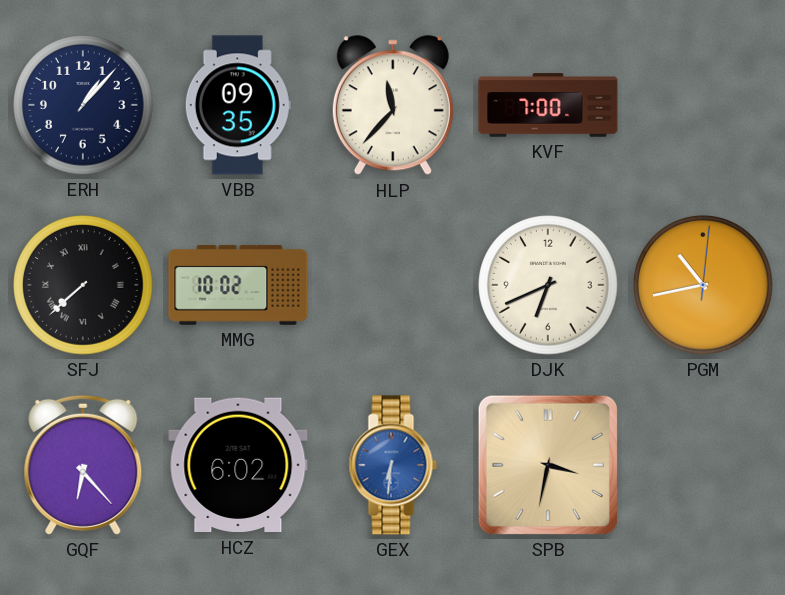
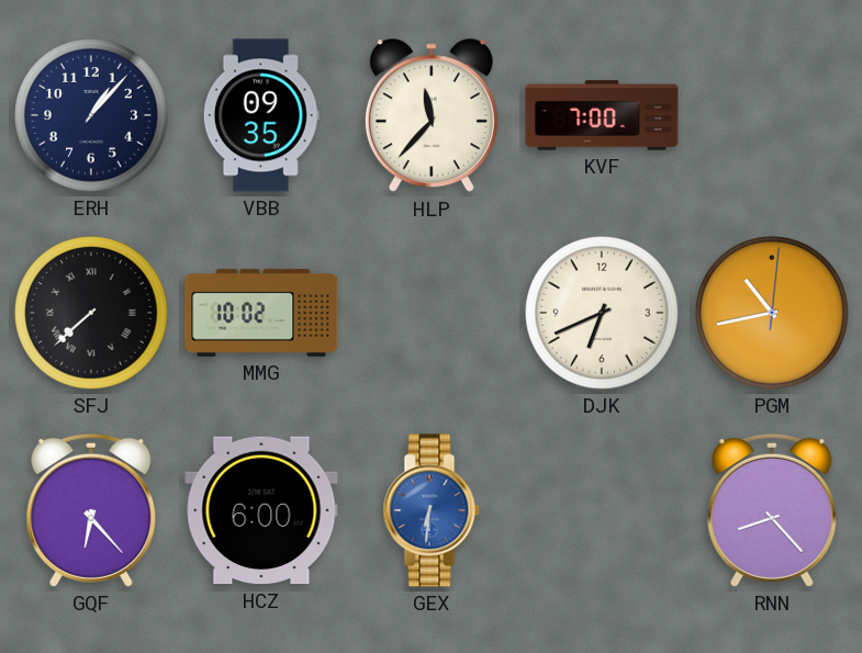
HCZ: 6:02 -> 6:00
SPB: 3:32 -> none
RNN: none -> 8:23
